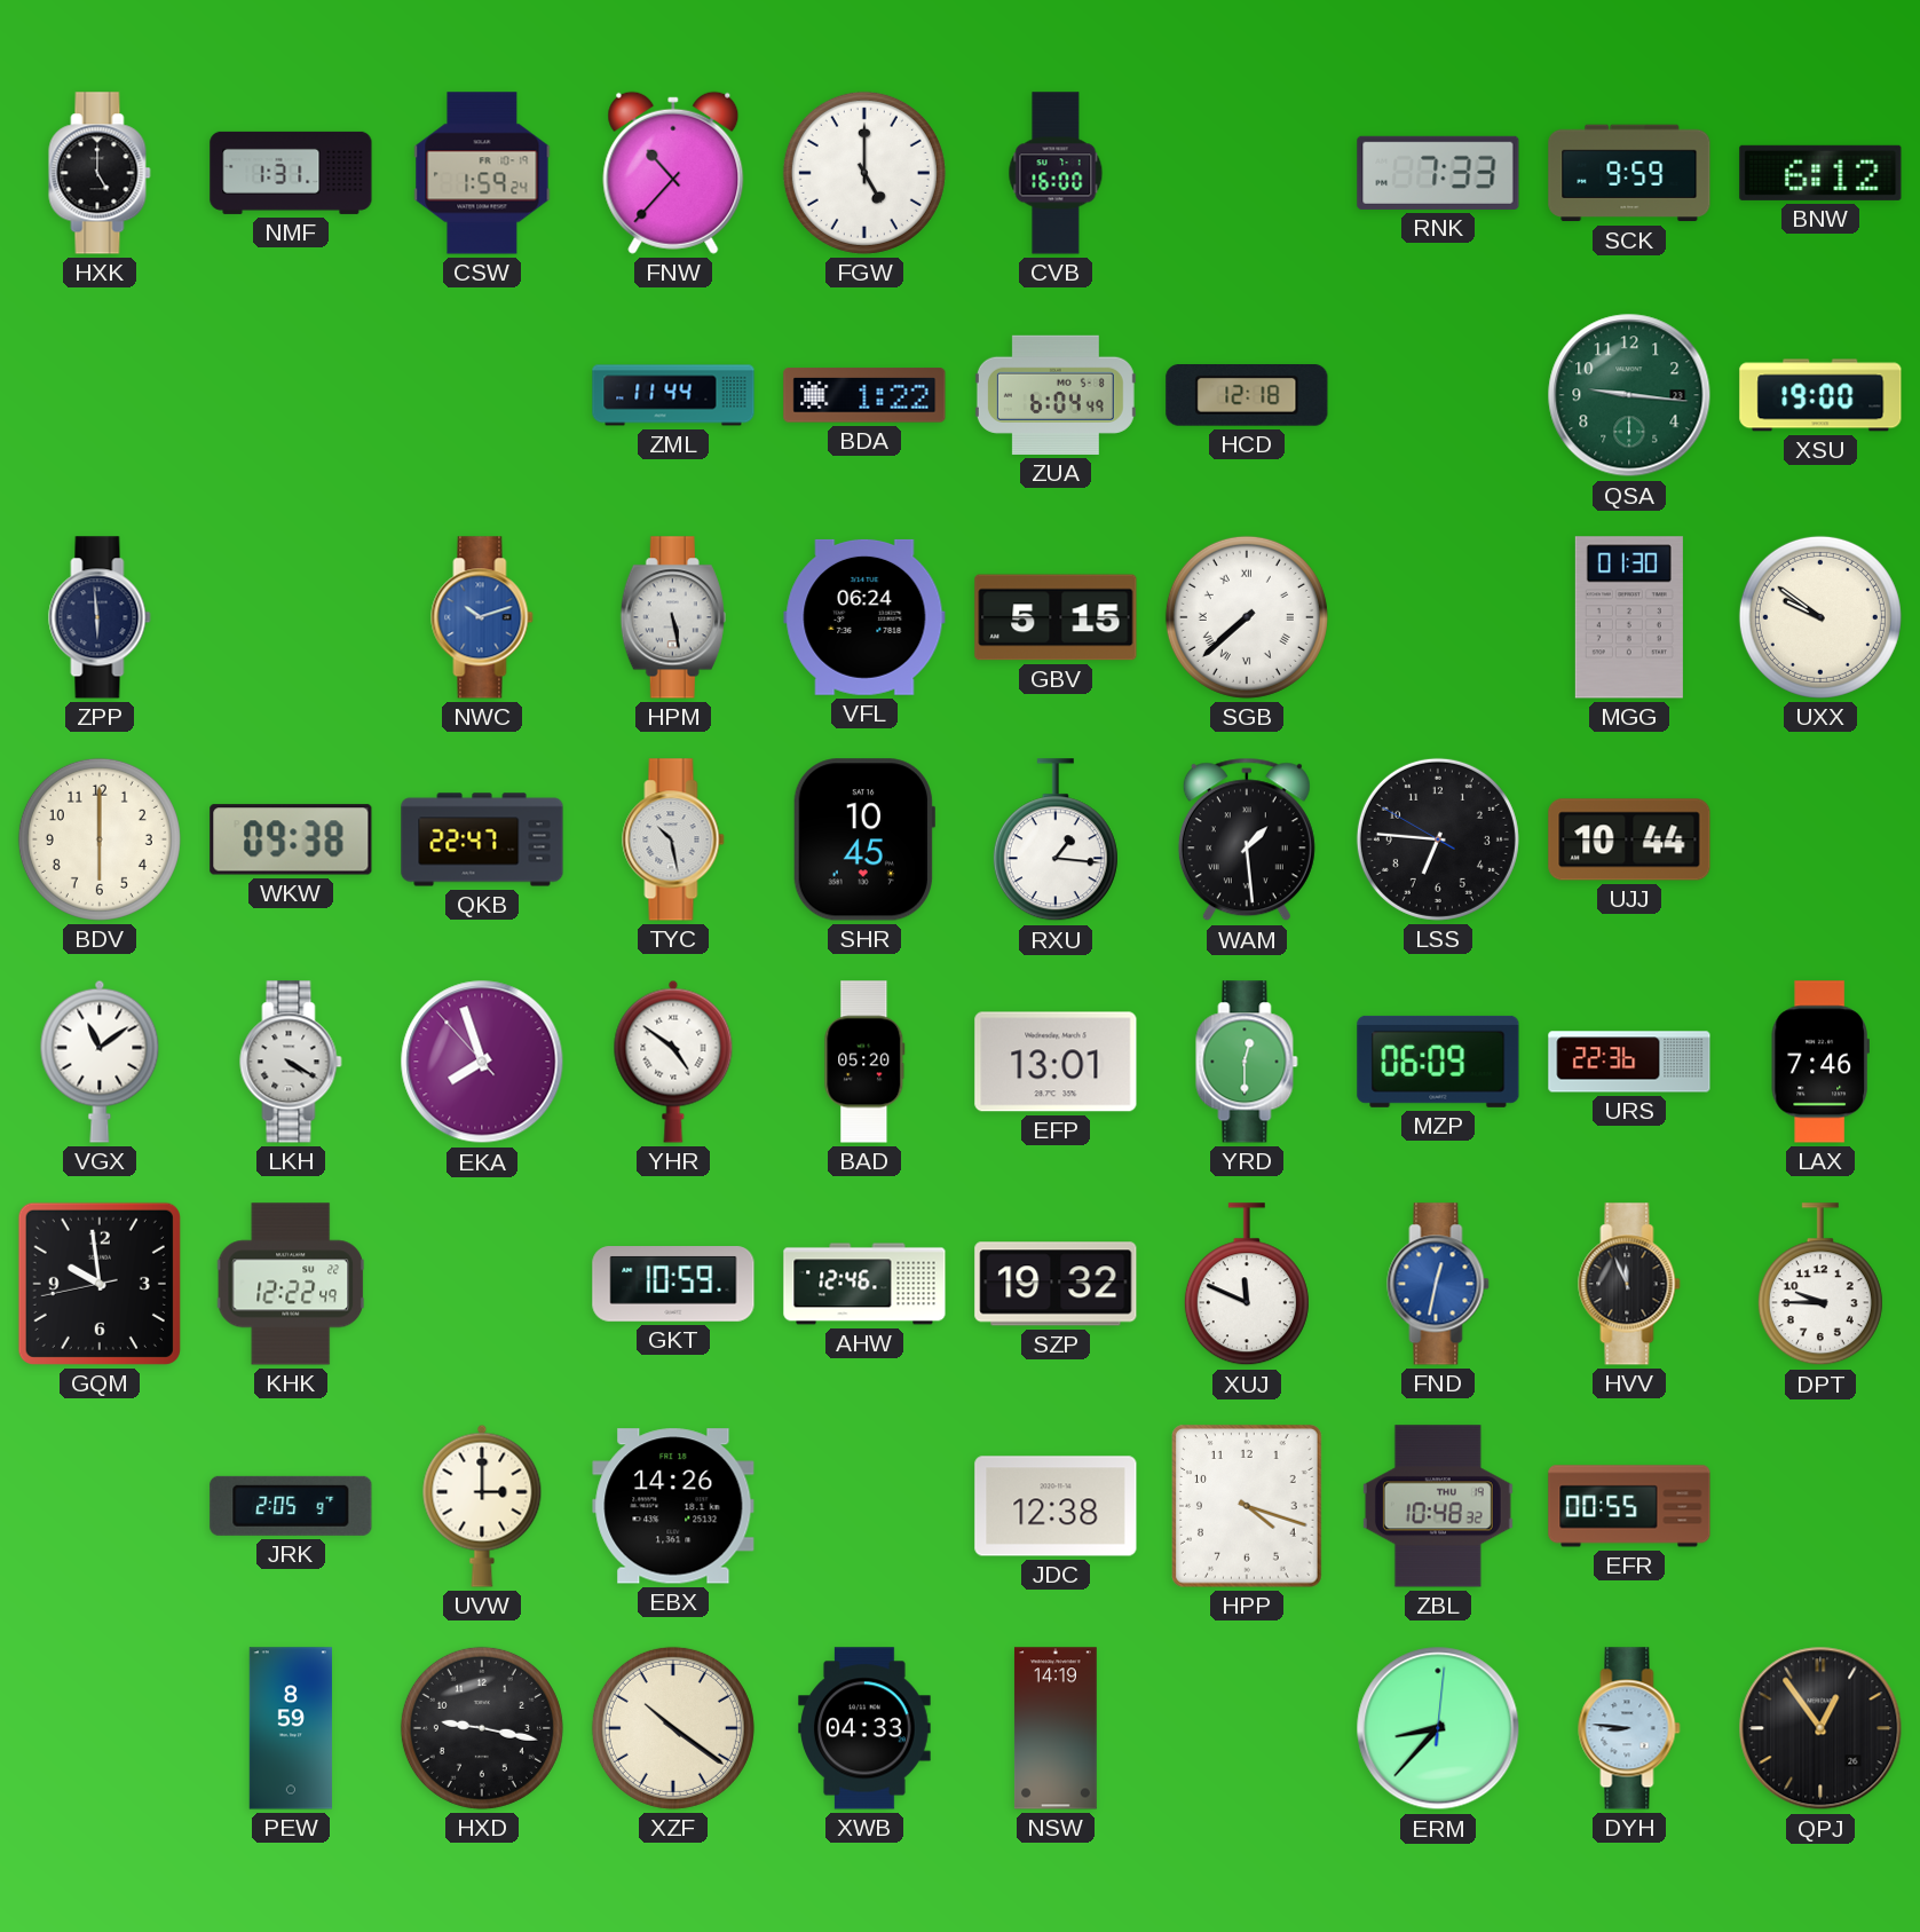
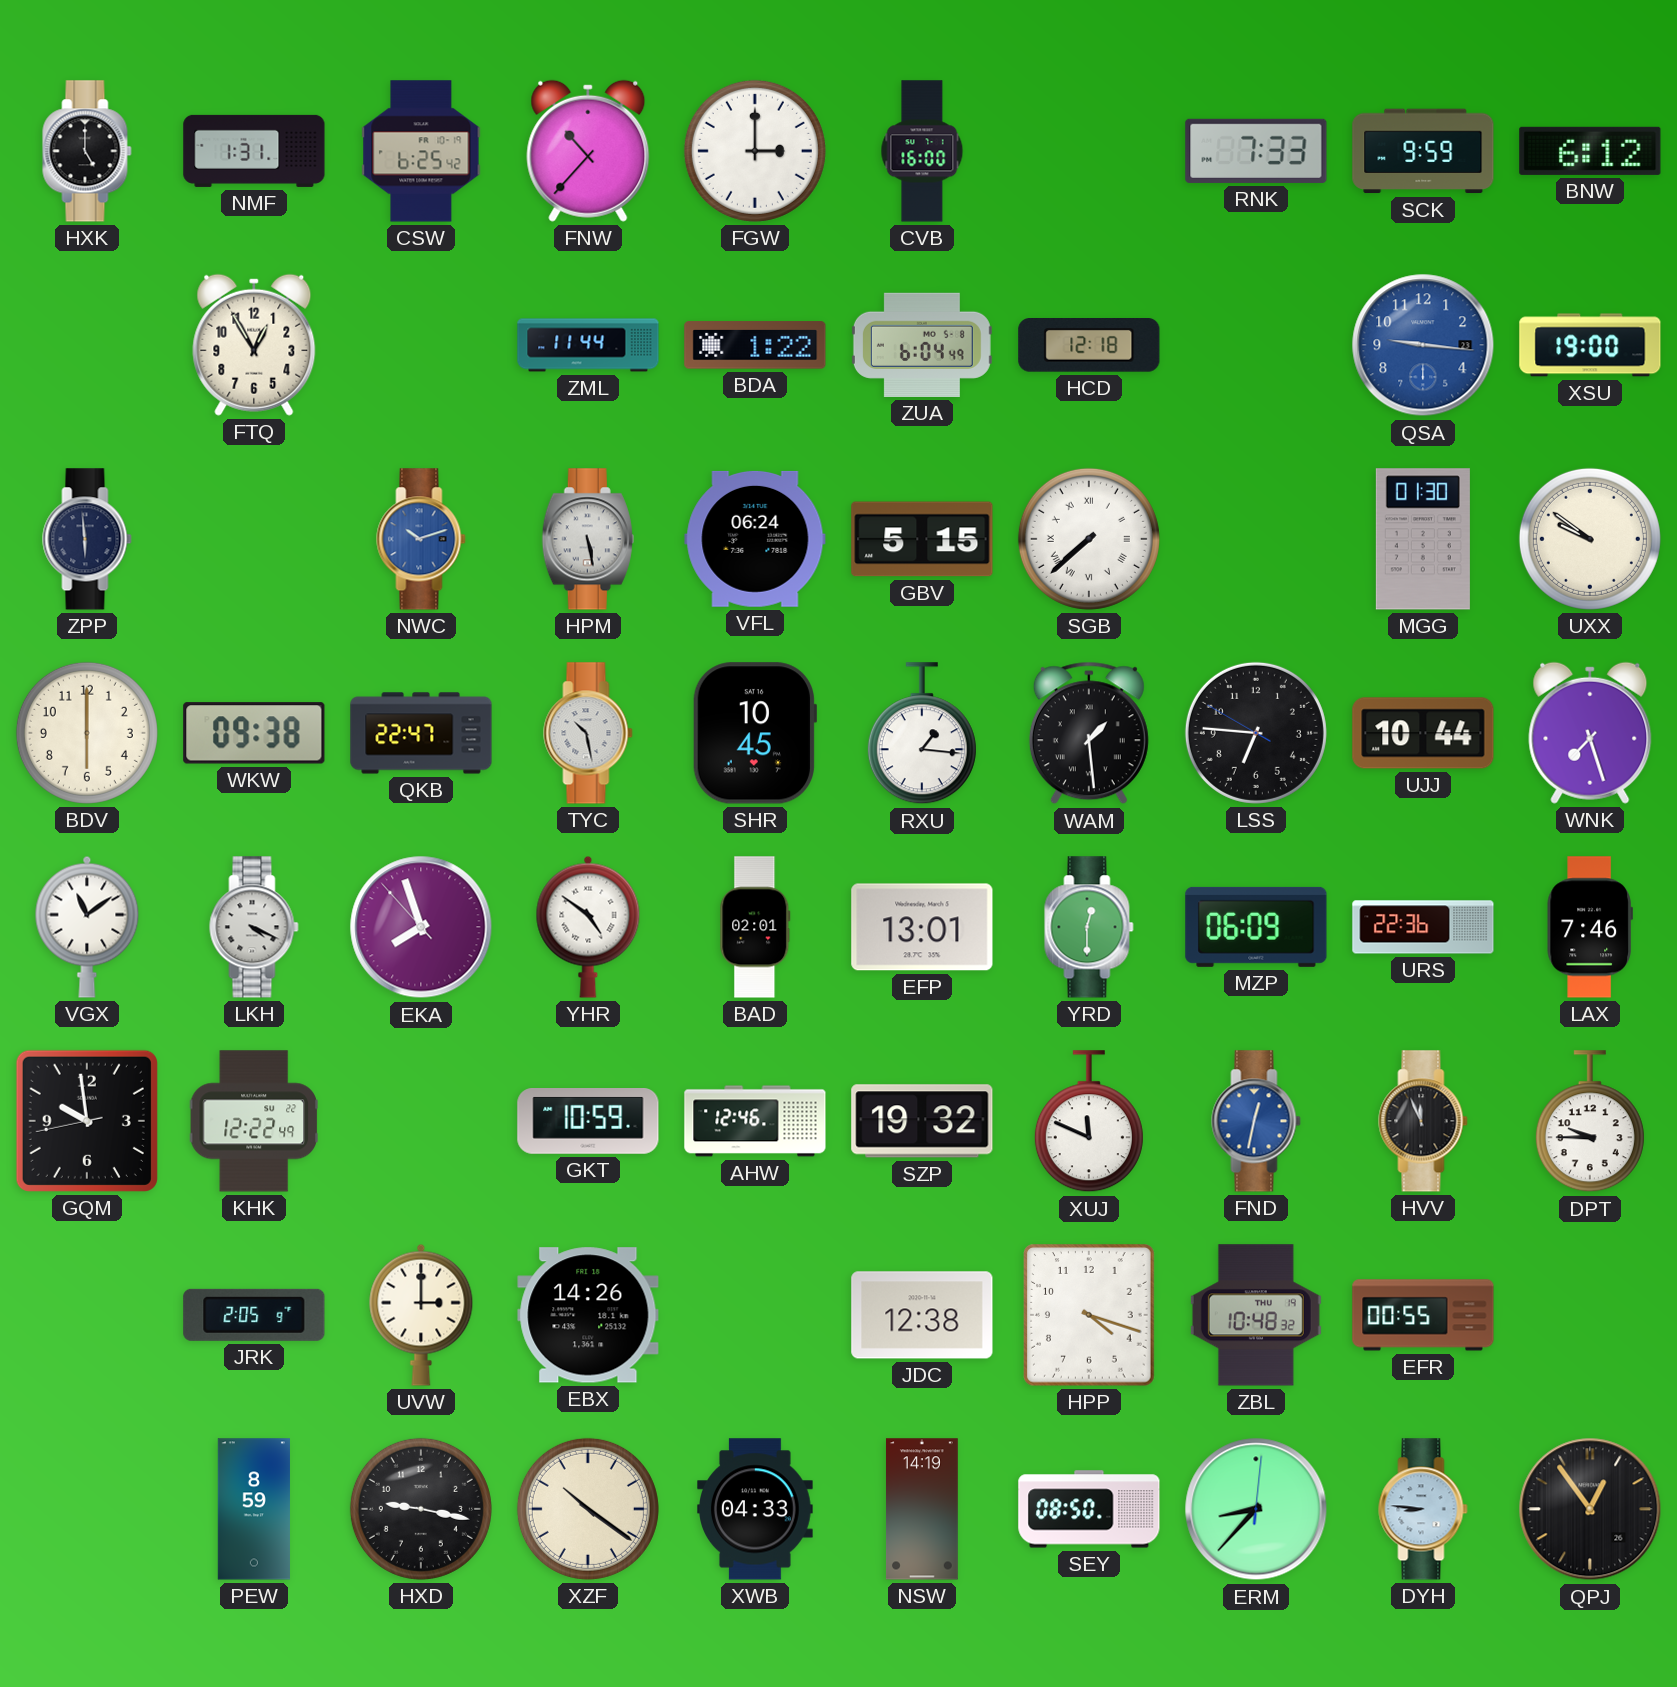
CSW: 1:59 -> 6:25
FGW: 5:00 -> 3:00
FTQ: none -> 12:55
QSA dial: green -> blue
WNK: none -> 7:27
LKH: 4:20 -> 4:19
BAD: 05:20 -> 02:01
SEY: none -> 08:50
